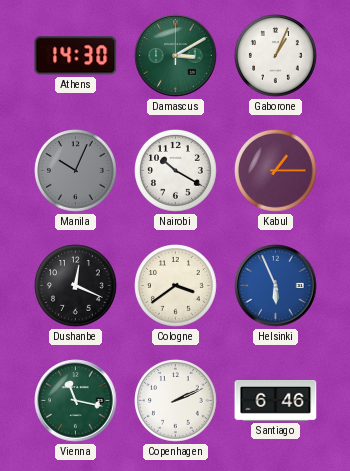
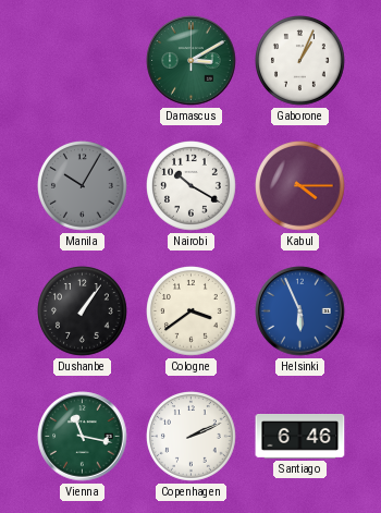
Athens: 14:30 -> none
Manila: 10:04 -> 10:05
Kabul: 1:15 -> 4:15
Dushanbe: 12:19 -> 1:06
